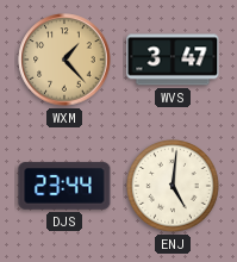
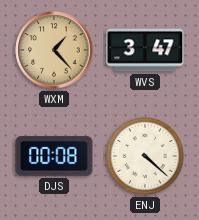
DJS: 23:44 -> 00:08
ENJ: 5:01 -> 4:22
